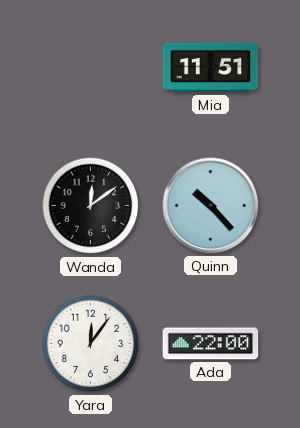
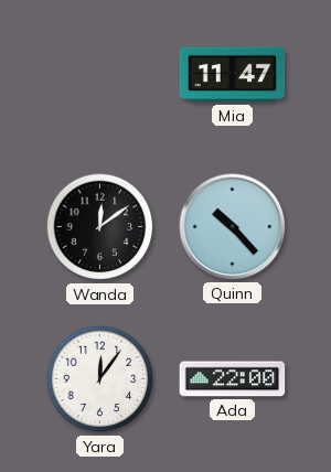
Mia: 11:51 -> 11:47
